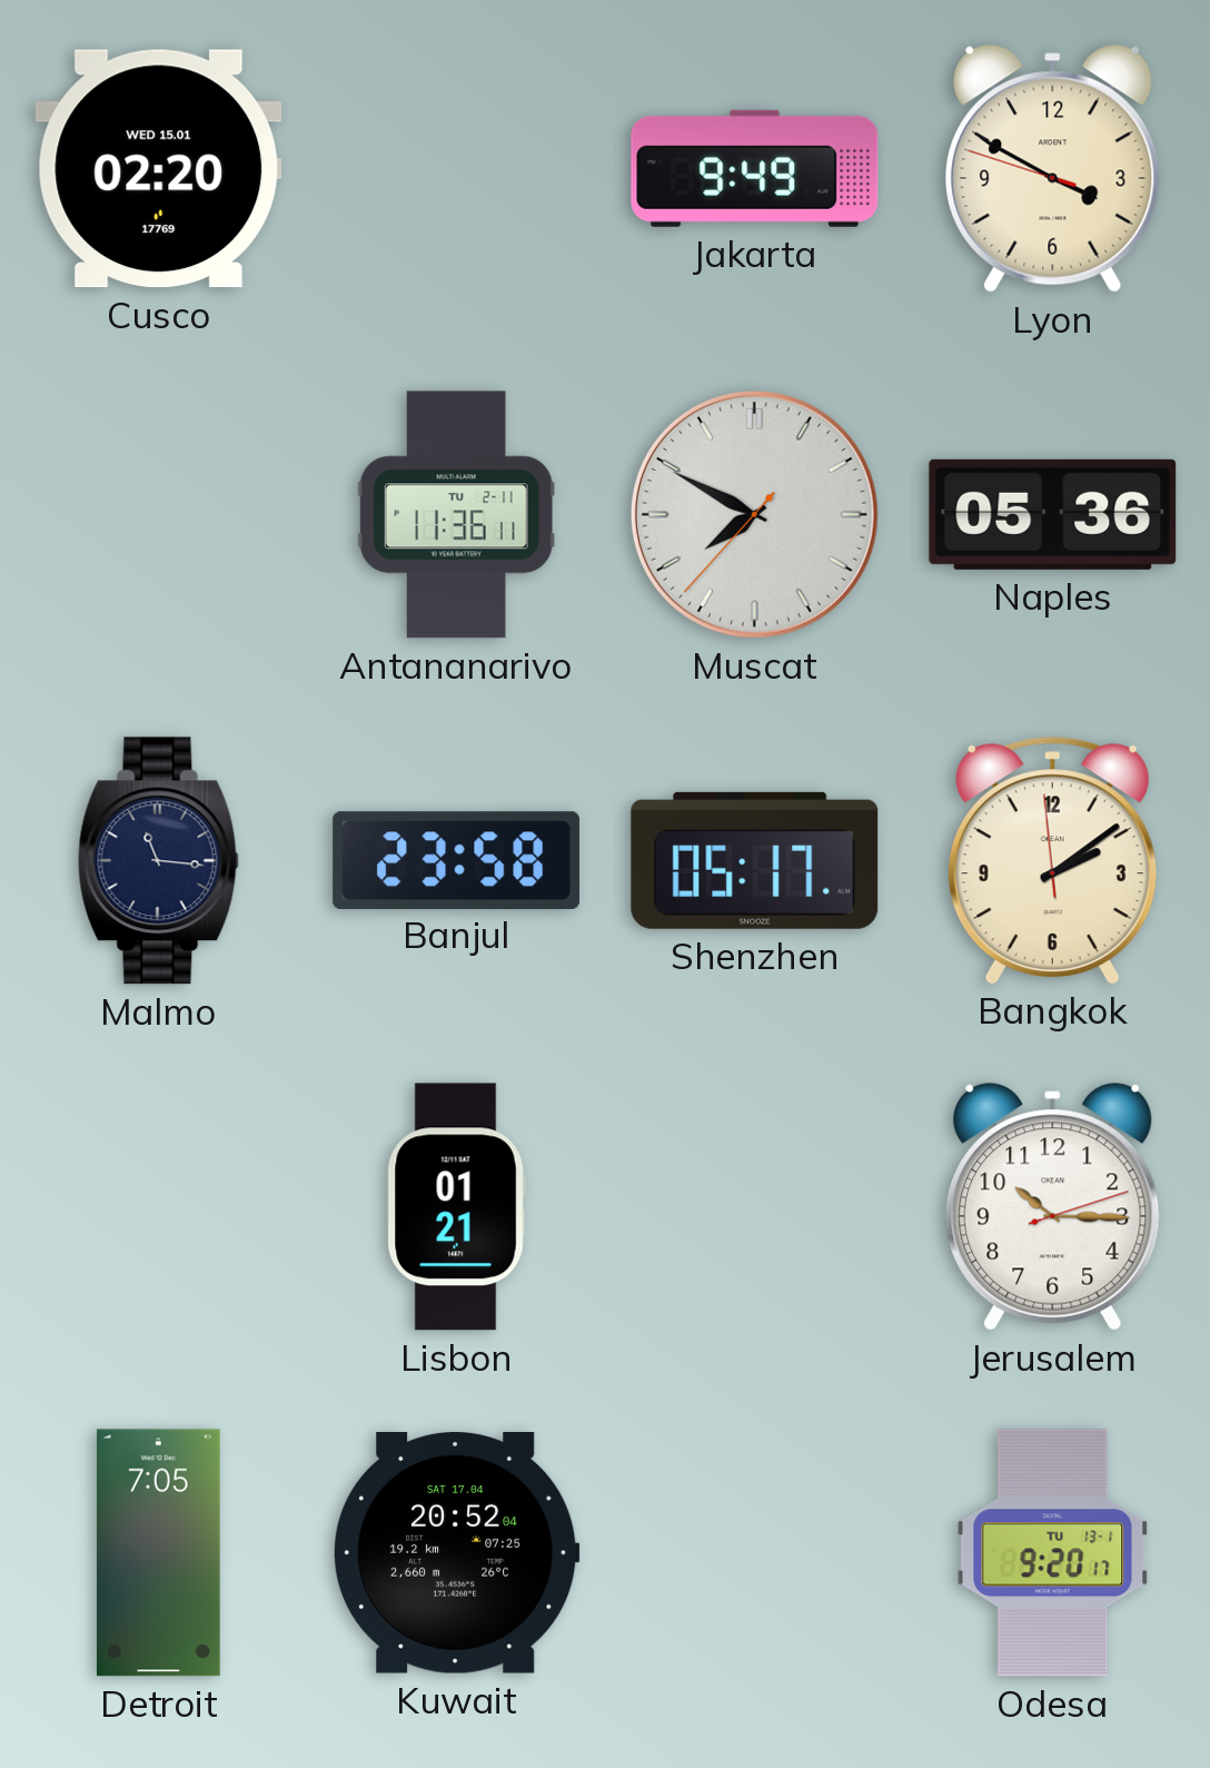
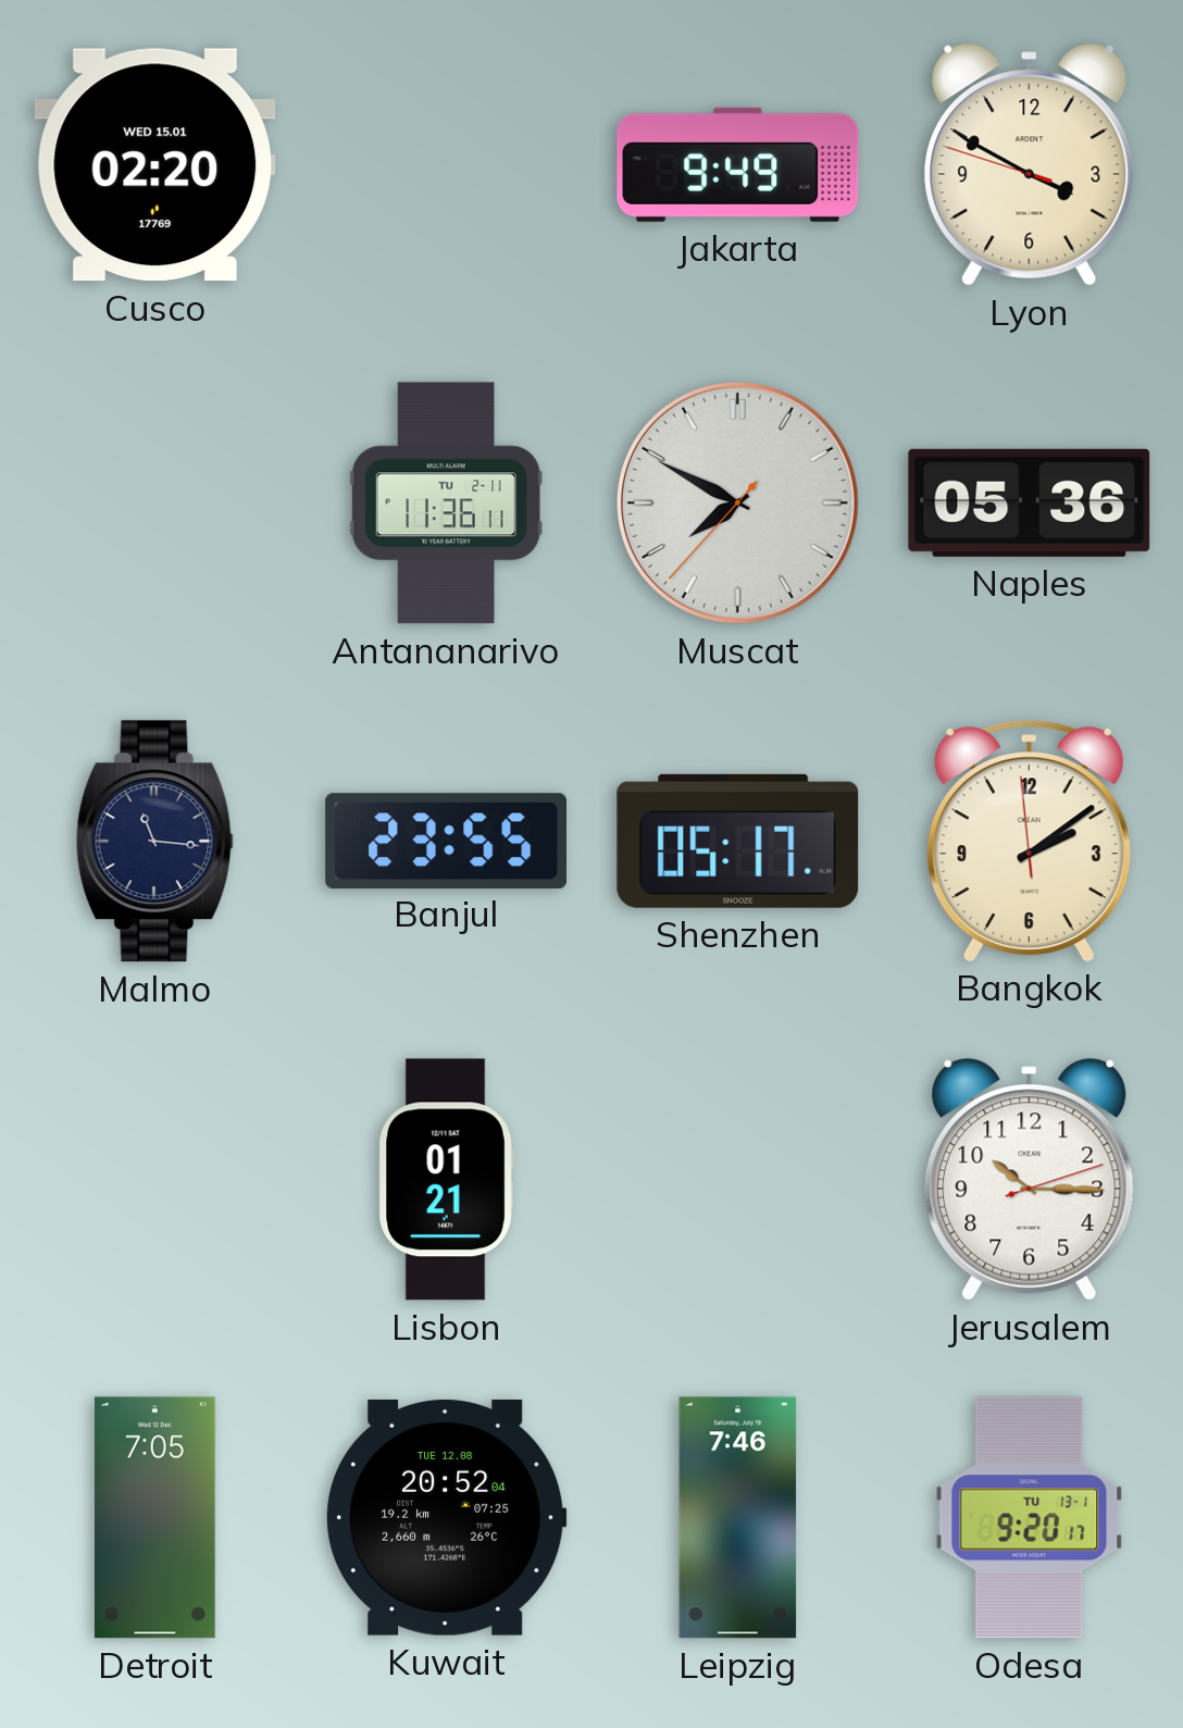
Banjul: 23:58 -> 23:55
Kuwait date: SAT 17.04 -> TUE 12.08
Leipzig: none -> 7:46
